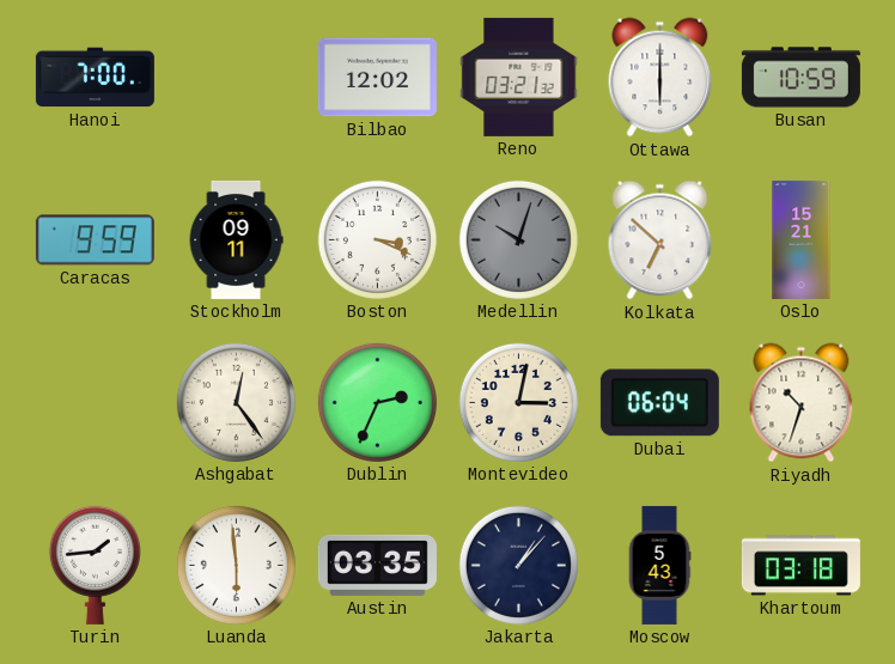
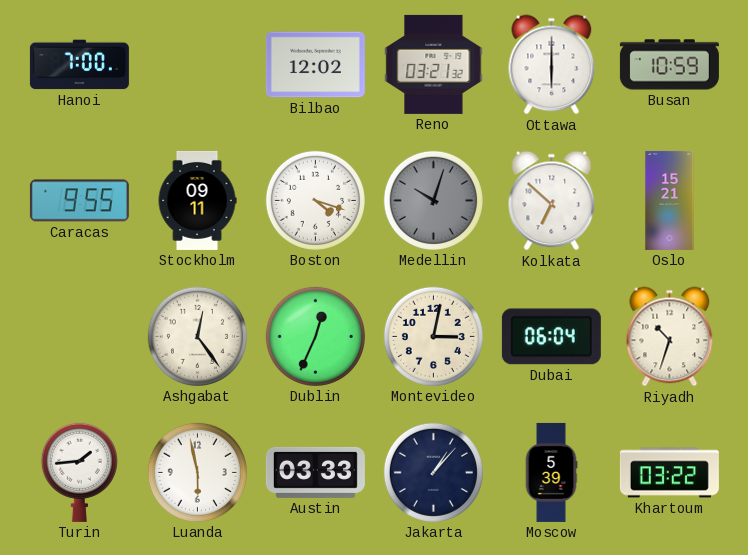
Caracas: 9:59 -> 9:55
Boston: 3:19 -> 4:18
Dublin: 2:34 -> 12:34
Luanda: 5:59 -> 5:58
Austin: 03:35 -> 03:33
Moscow: 5:43 -> 5:39
Khartoum: 03:18 -> 03:22
